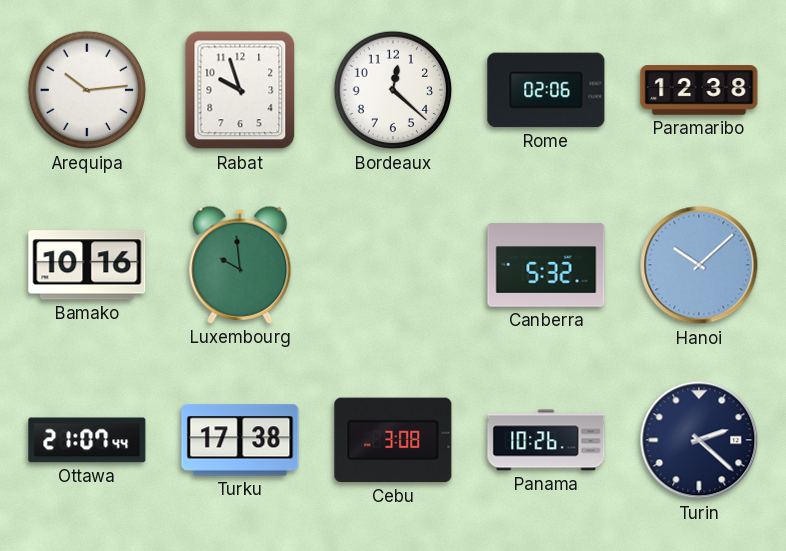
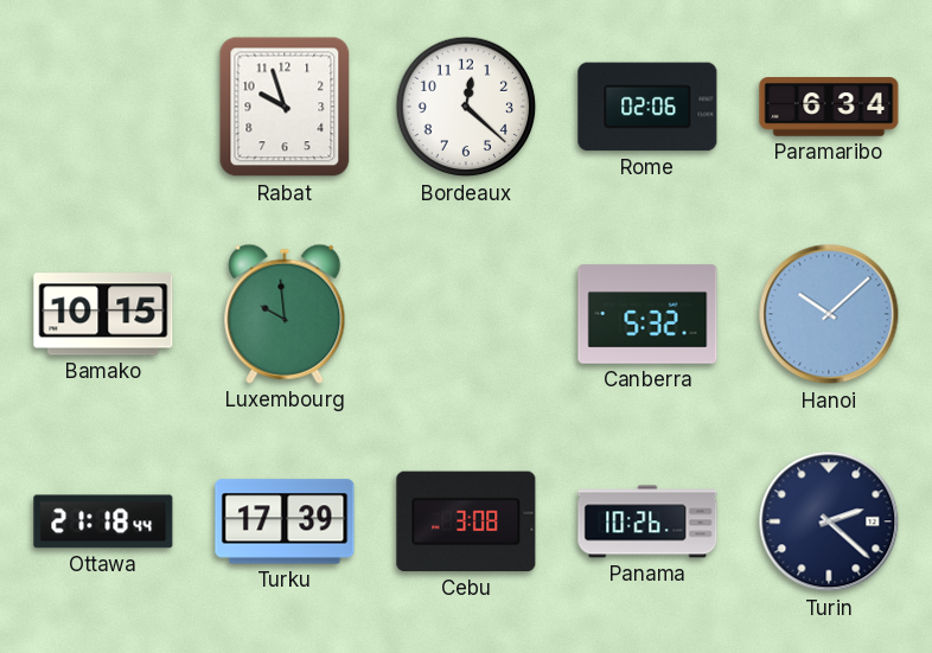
Arequipa: 10:14 -> none
Paramaribo: 12:38 -> 6:34
Bamako: 10:16 -> 10:15
Ottawa: 21:07 -> 21:18
Turku: 17:38 -> 17:39
